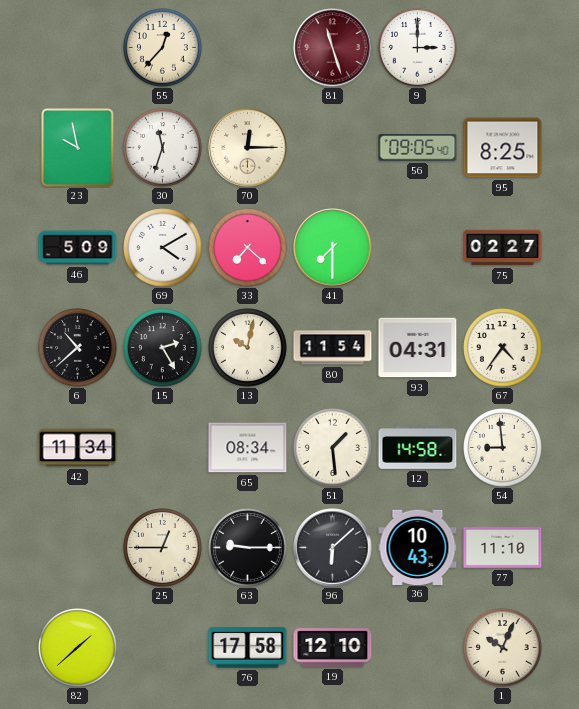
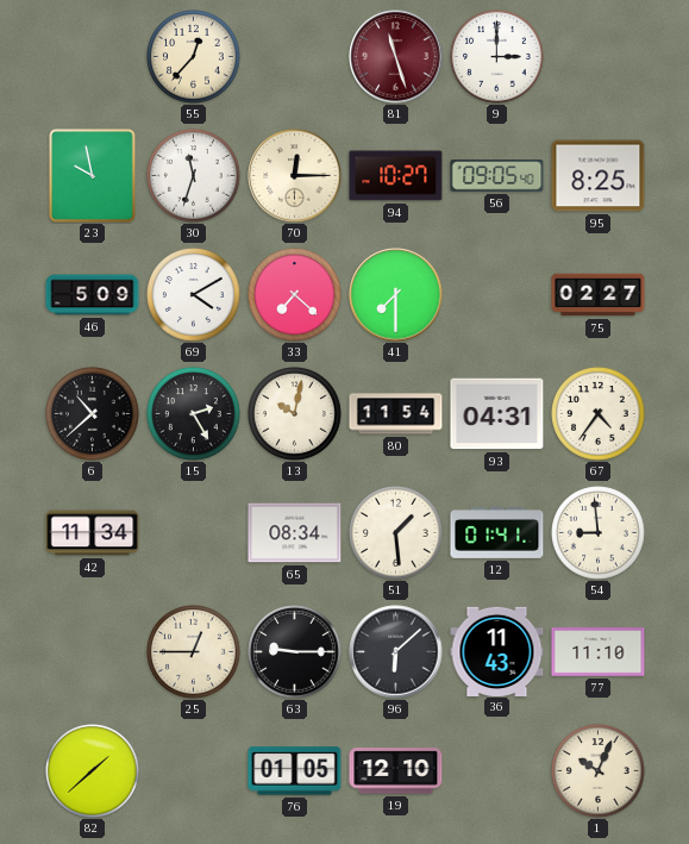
94: none -> 10:27
12: 14:58 -> 01:41
36: 10:43 -> 11:43
76: 17:58 -> 01:05
